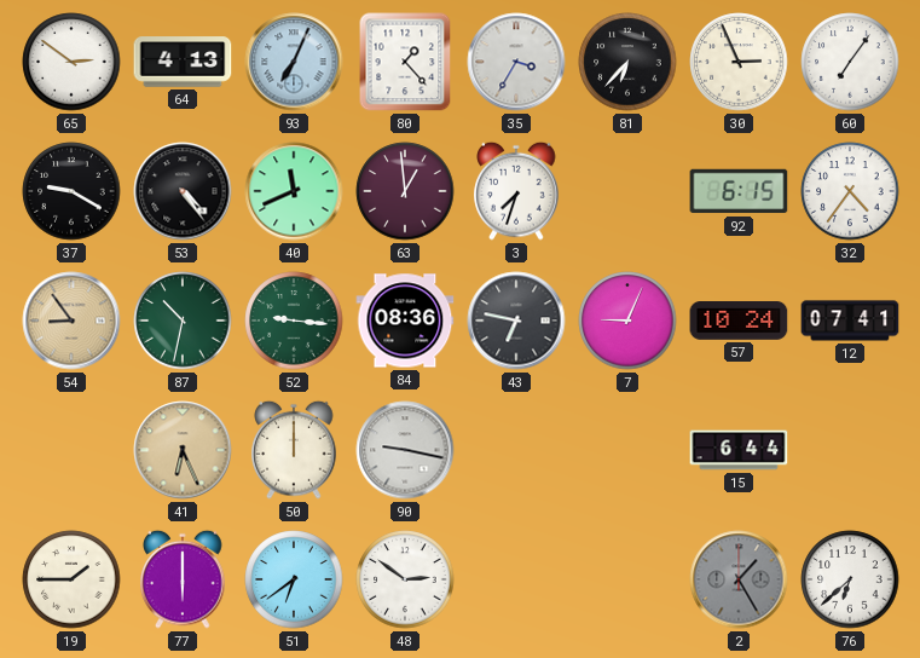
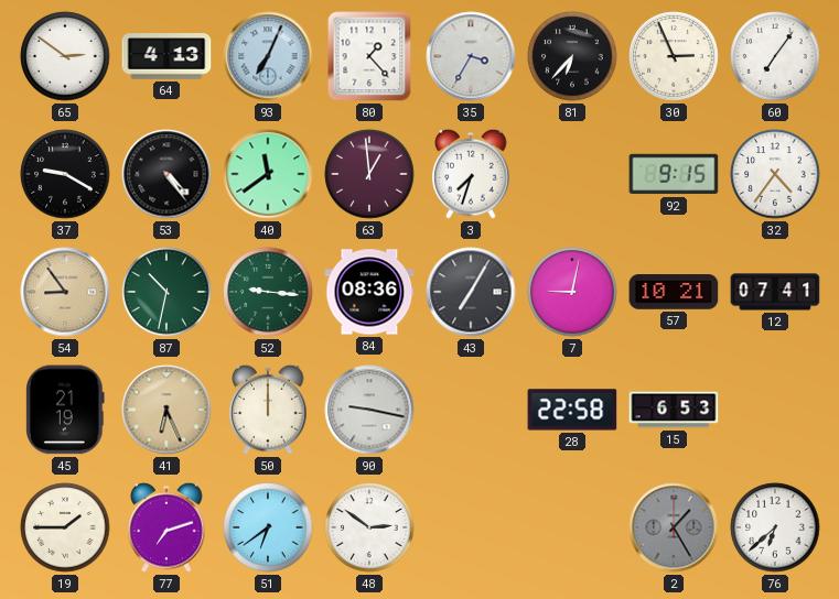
40: 11:41 -> 11:39
92: 6:15 -> 9:15
43: 6:47 -> 7:05
7: 9:04 -> 9:02
57: 10:24 -> 10:21
45: none -> 21:19
28: none -> 22:58
15: 6:44 -> 6:53
77: 6:00 -> 7:12
